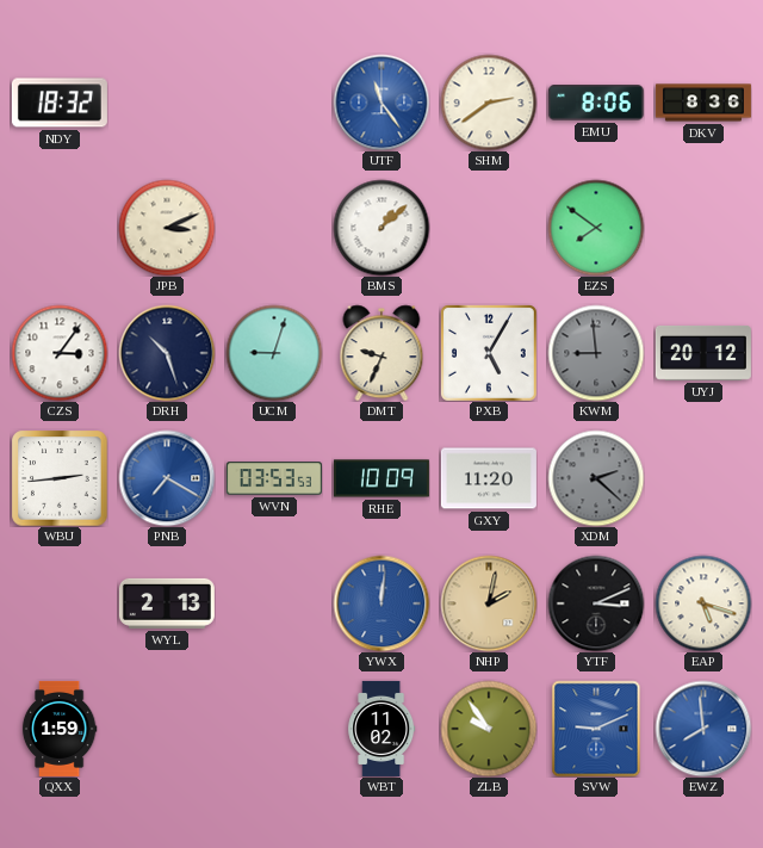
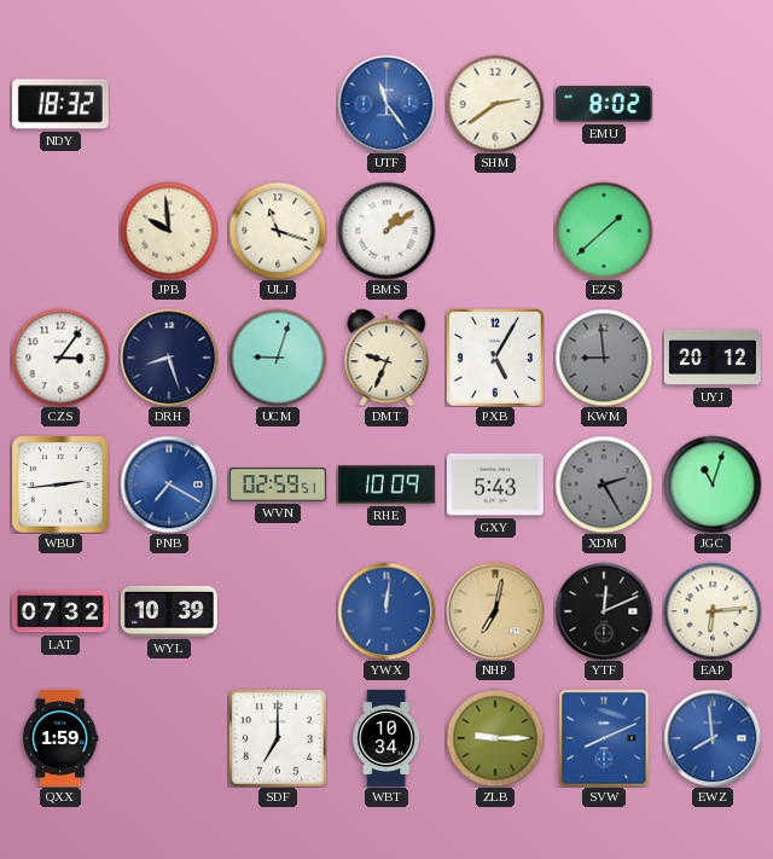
EMU: 8:06 -> 8:02
DKV: 8:36 -> none
JPB: 3:11 -> 9:59
ULJ: none -> 11:18
BMS: 1:08 -> 1:09
EZS: 7:51 -> 1:38
DRH: 10:27 -> 8:27
WVN: 03:53 -> 02:59
GXY: 11:20 -> 5:43
XDM: 2:22 -> 2:25
JGC: none -> 11:03
LAT: none -> 07:32
WYL: 2:13 -> 10:39
NHP: 2:02 -> 7:02
YTF: 3:11 -> 12:11
EAP: 5:18 -> 6:14
SDF: none -> 7:00
WBT: 11:02 -> 10:34
ZLB: 9:54 -> 9:15
SVW: 9:11 -> 8:11
